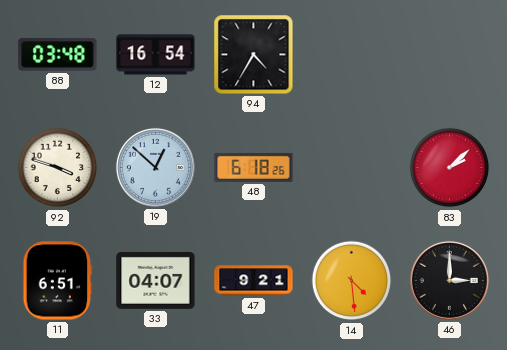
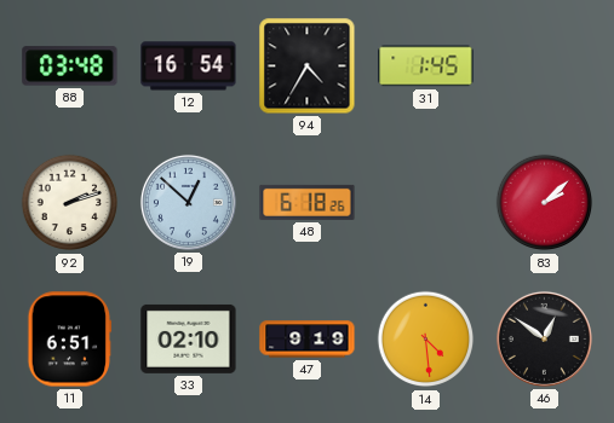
31: none -> 1:45
92: 3:48 -> 2:12
33: 04:07 -> 02:10
47: 9:21 -> 9:19
46: 3:00 -> 12:51
